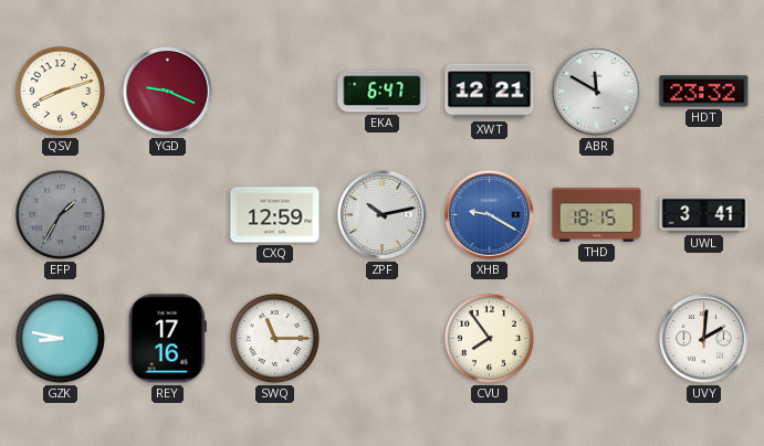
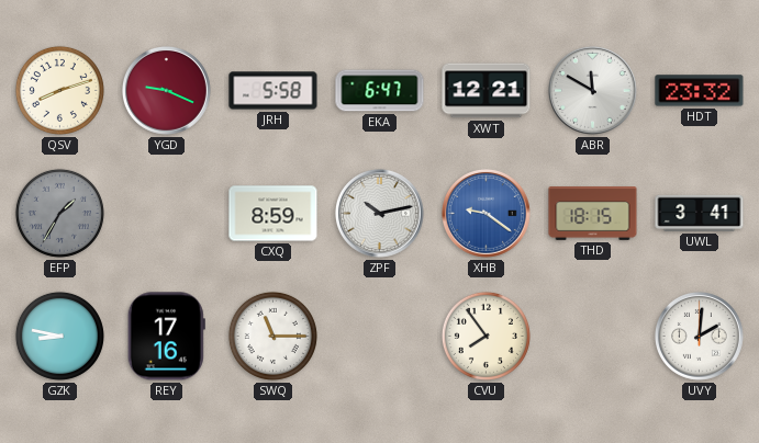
JRH: none -> 5:58
CXQ: 12:59 -> 8:59
XHB: 9:20 -> 9:21
